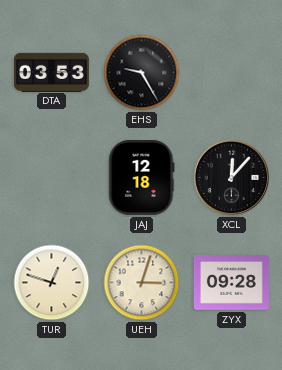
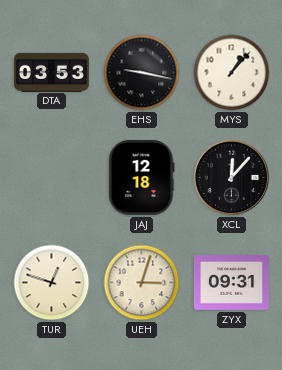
EHS: 9:25 -> 9:17
MYS: none -> 1:07
ZYX: 09:28 -> 09:31
